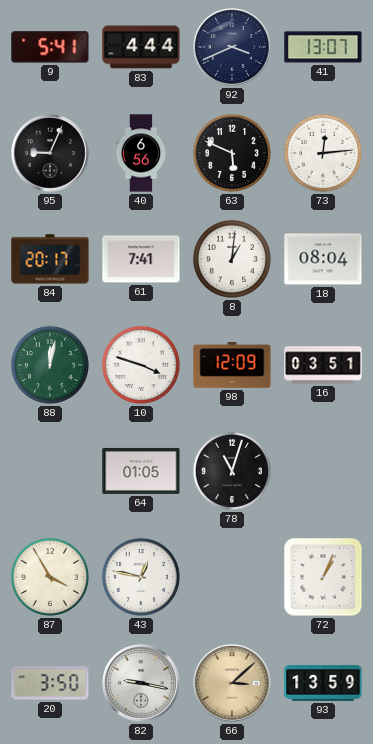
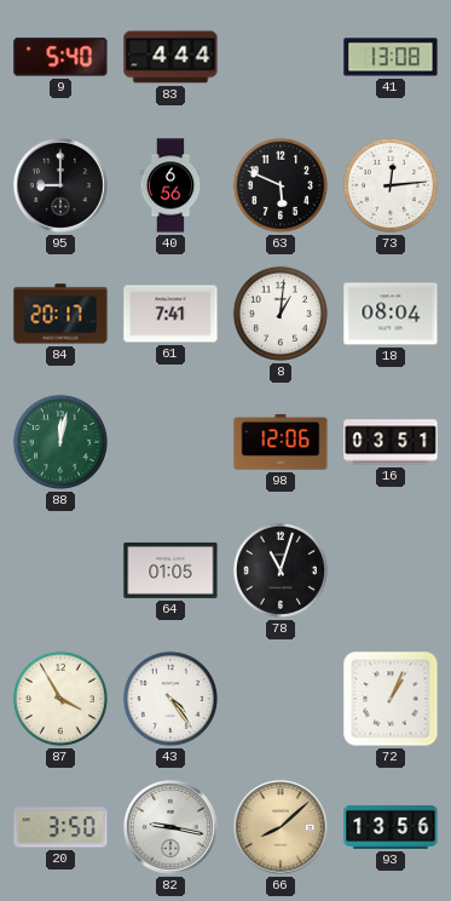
9: 5:41 -> 5:40
92: 3:41 -> none
41: 13:07 -> 13:08
95: 9:04 -> 9:00
10: 3:48 -> none
98: 12:09 -> 12:06
43: 12:47 -> 4:24
66: 3:08 -> 8:08
93: 13:59 -> 13:56
